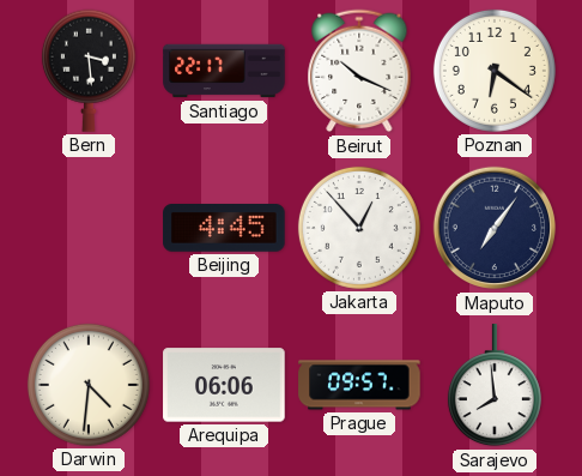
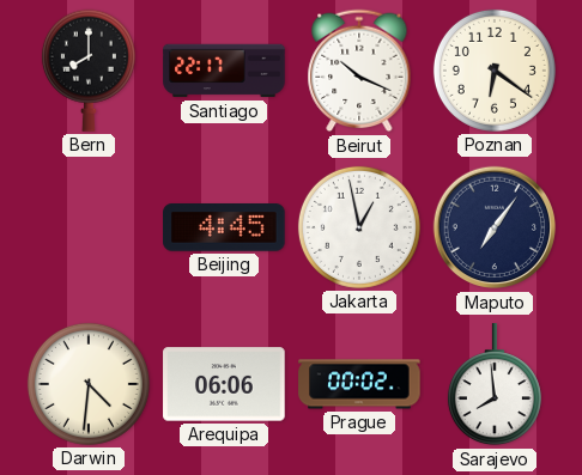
Bern: 3:29 -> 8:00
Jakarta: 12:53 -> 12:58
Prague: 09:57 -> 00:02
